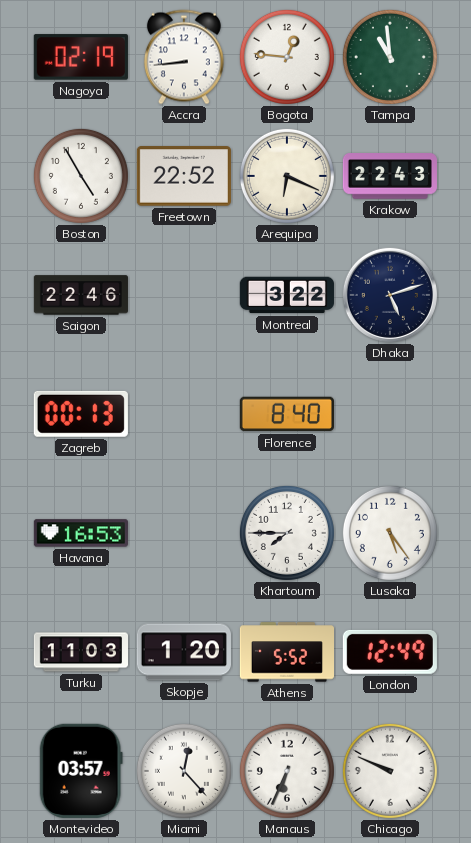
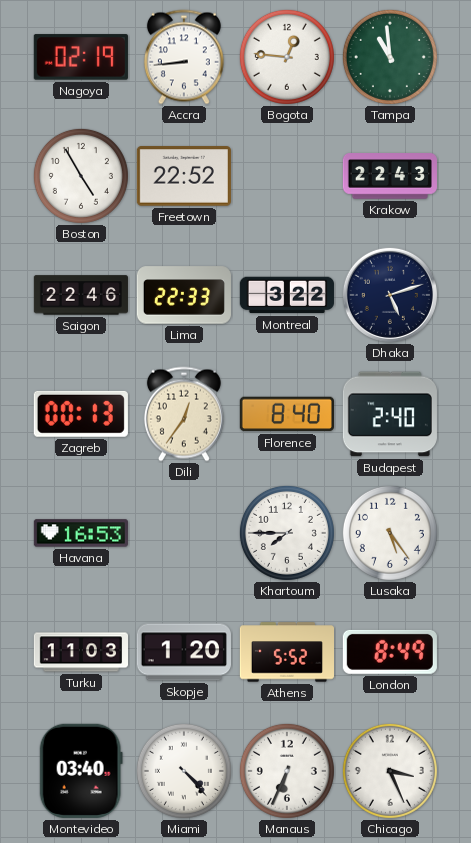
Arequipa: 6:19 -> none
Lima: none -> 22:33
Dili: none -> 12:36
Budapest: none -> 2:40
London: 12:49 -> 8:49
Montevideo: 03:57 -> 03:40
Miami: 12:23 -> 4:23
Chicago: 9:49 -> 3:26
